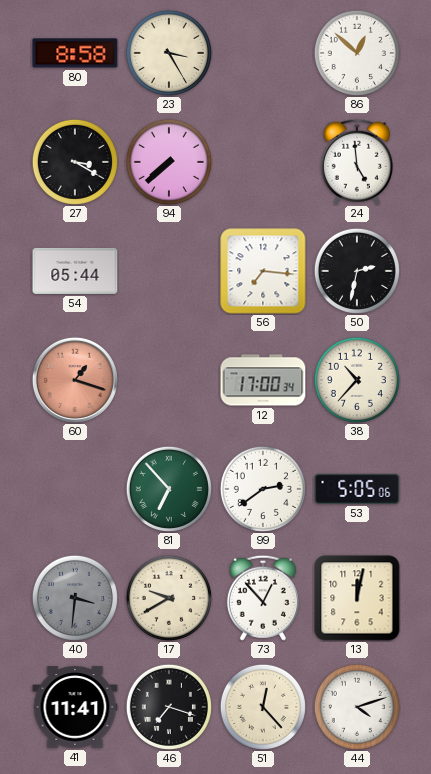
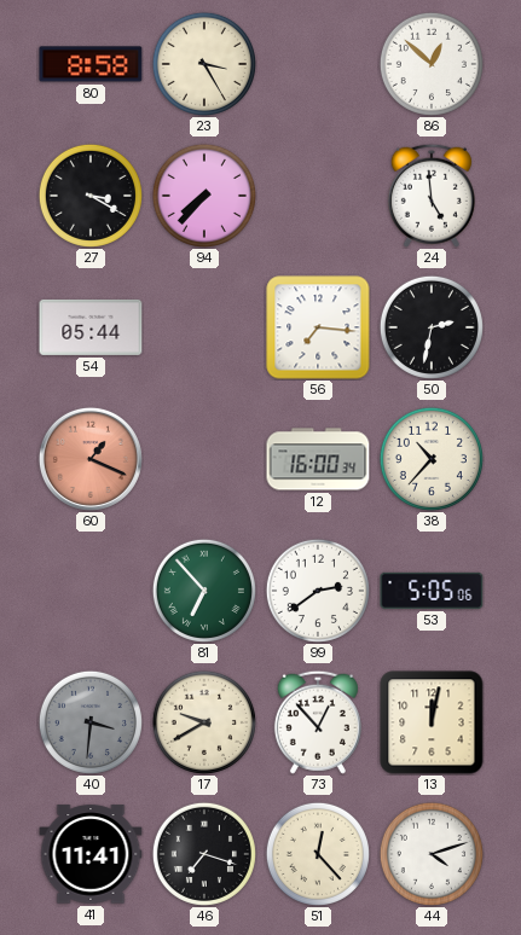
94: 7:38 -> 7:37
60: 1:18 -> 1:19
12: 17:00 -> 16:00
